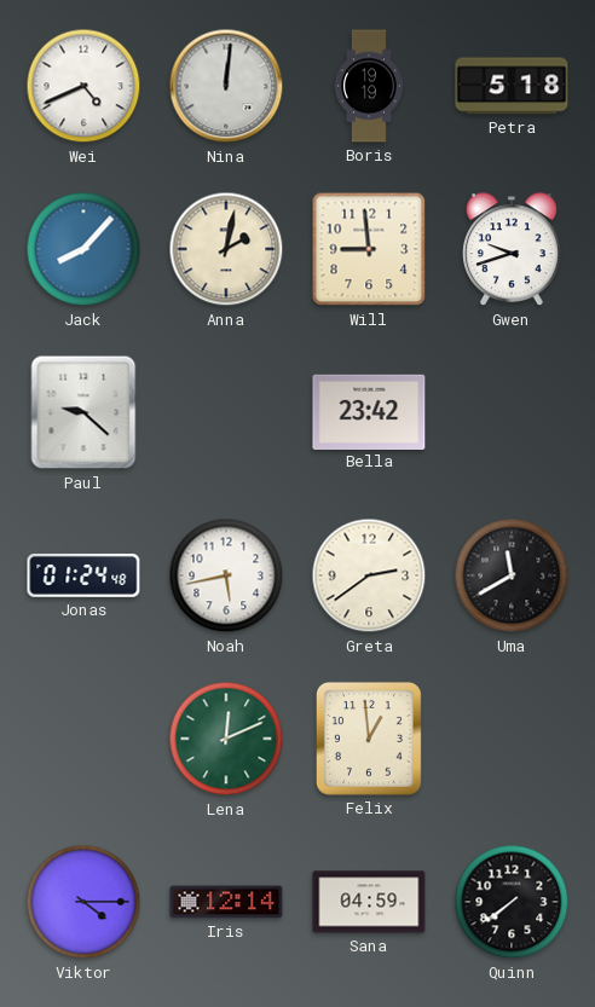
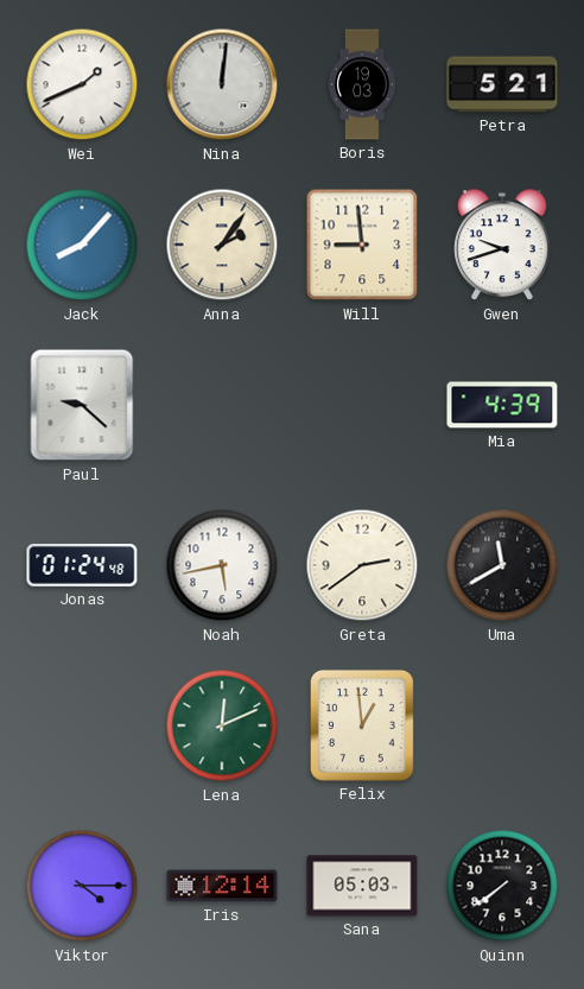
Wei: 4:41 -> 1:41
Boris: 19:19 -> 19:03
Petra: 5:18 -> 5:21
Anna: 2:02 -> 2:06
Bella: 23:42 -> none
Mia: none -> 4:39
Sana: 04:59 -> 05:03
